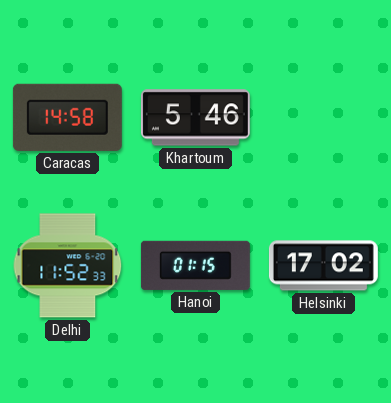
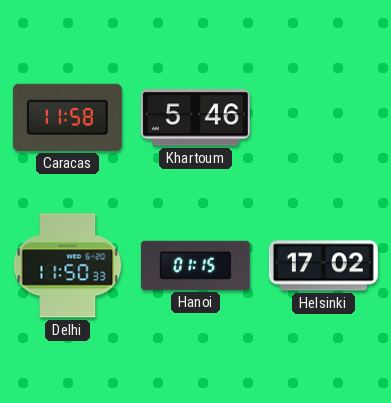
Caracas: 14:58 -> 11:58
Delhi: 11:52 -> 11:50
